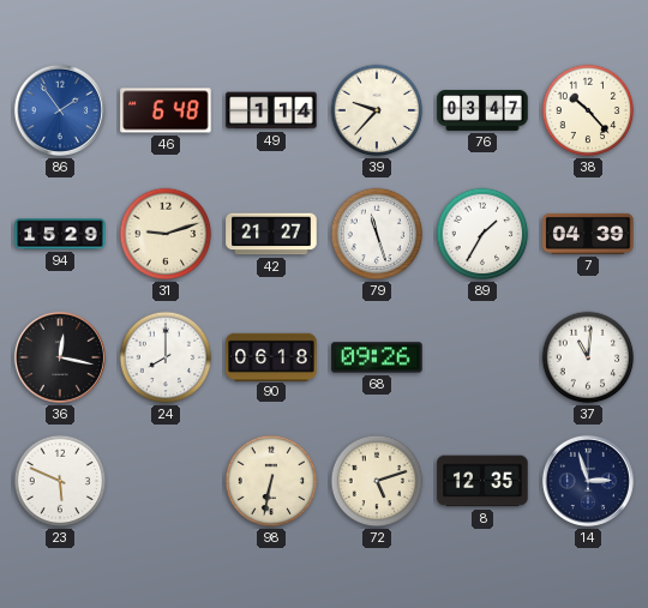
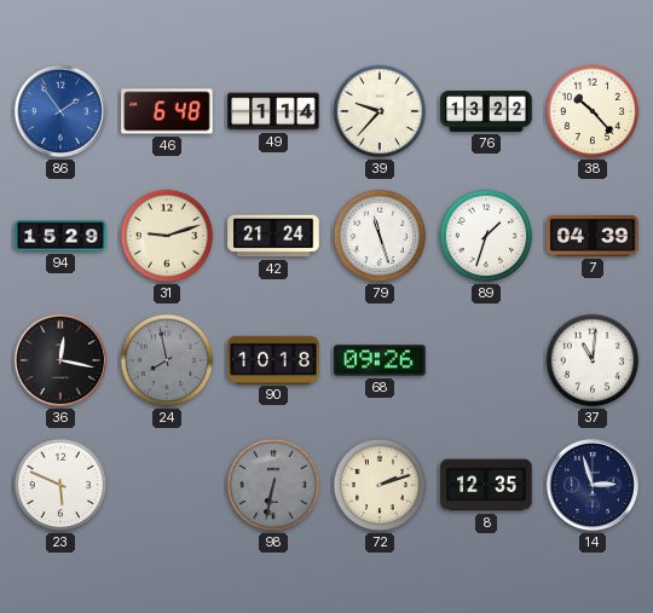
76: 03:47 -> 13:22
42: 21:27 -> 21:24
89: 1:35 -> 1:33
24: 8:00 -> 7:58
24 dial: white -> grey
90: 06:18 -> 10:18
98 dial: cream -> grey
72: 5:12 -> 2:12
